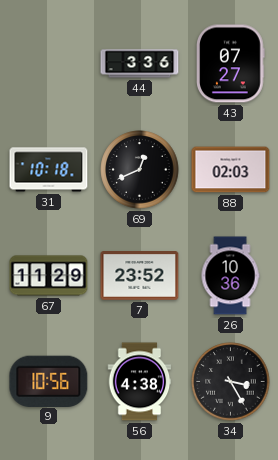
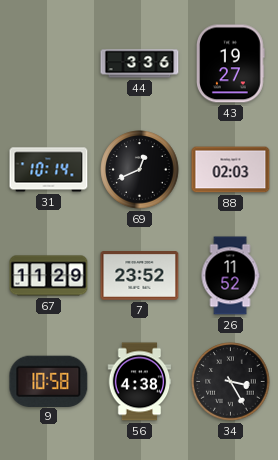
43: 07:27 -> 19:27
31: 10:18 -> 10:14
26: 10:36 -> 11:52
9: 10:56 -> 10:58
